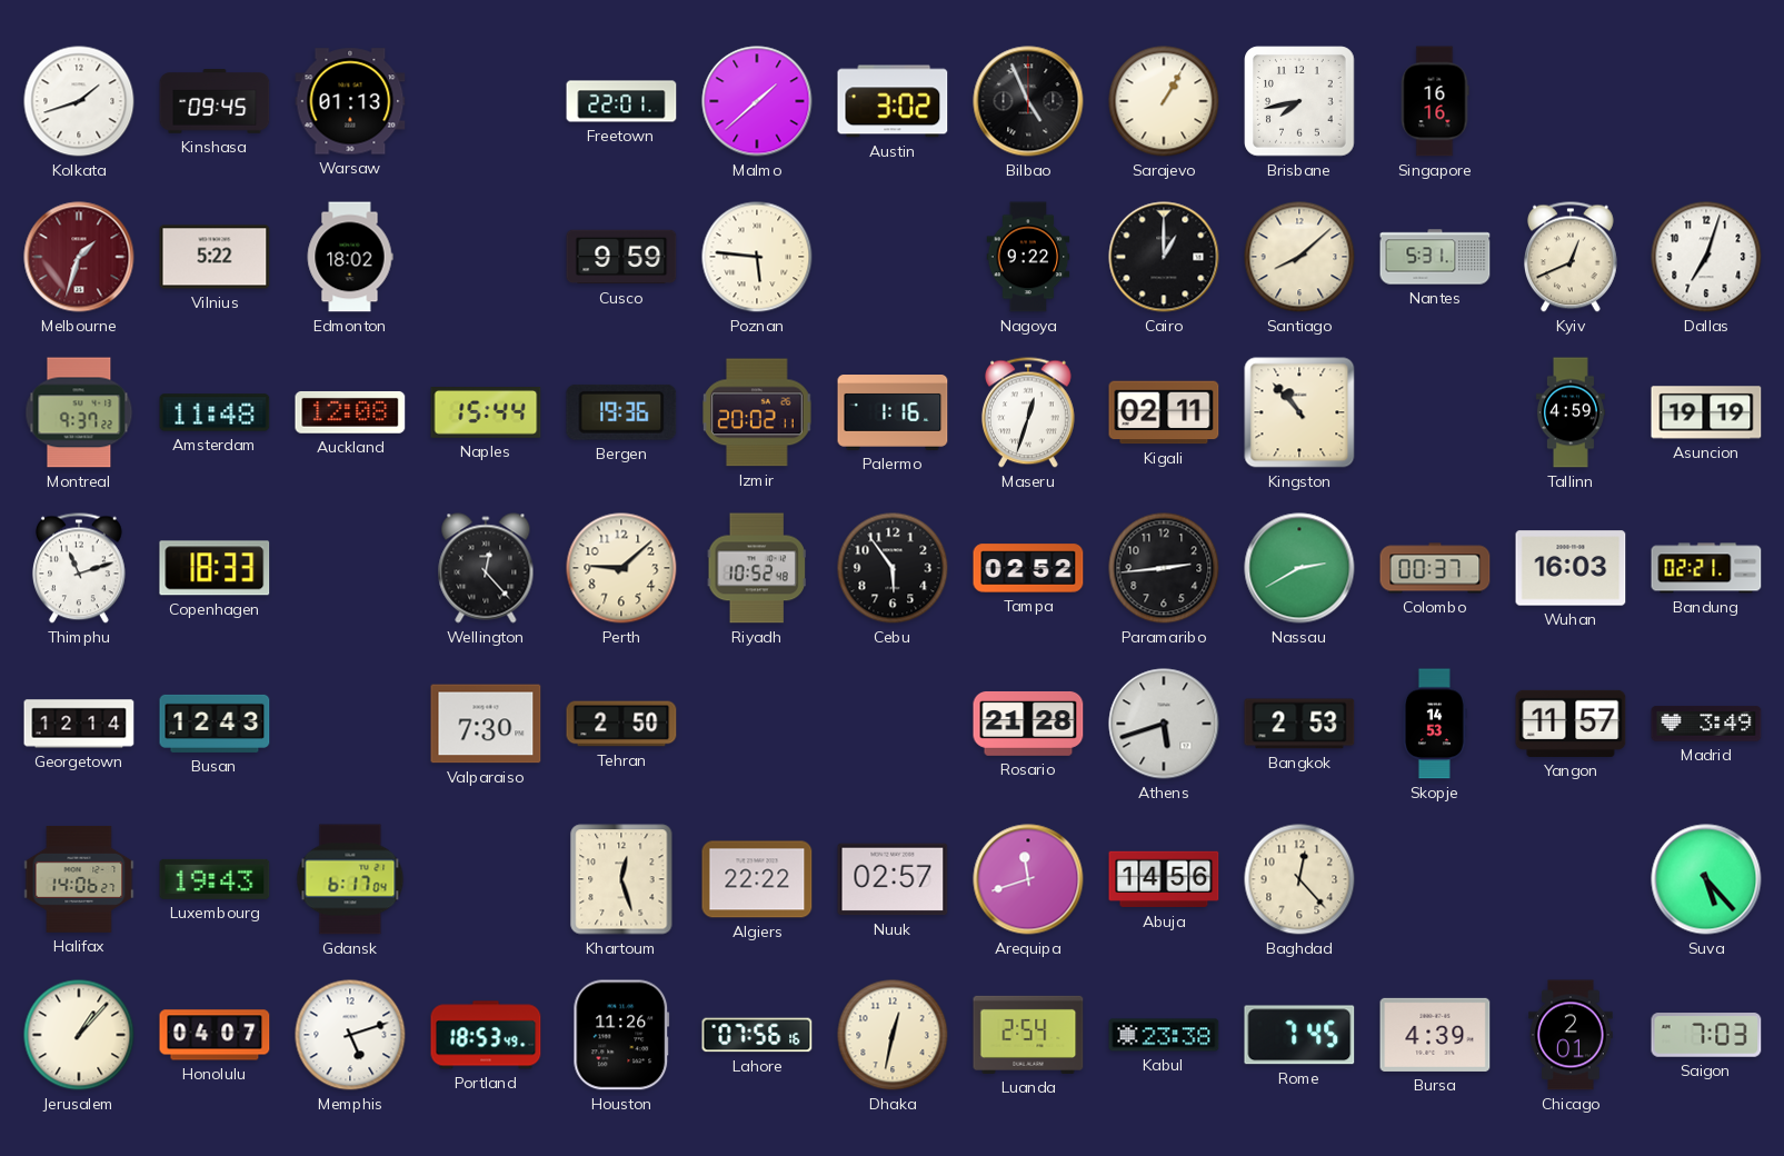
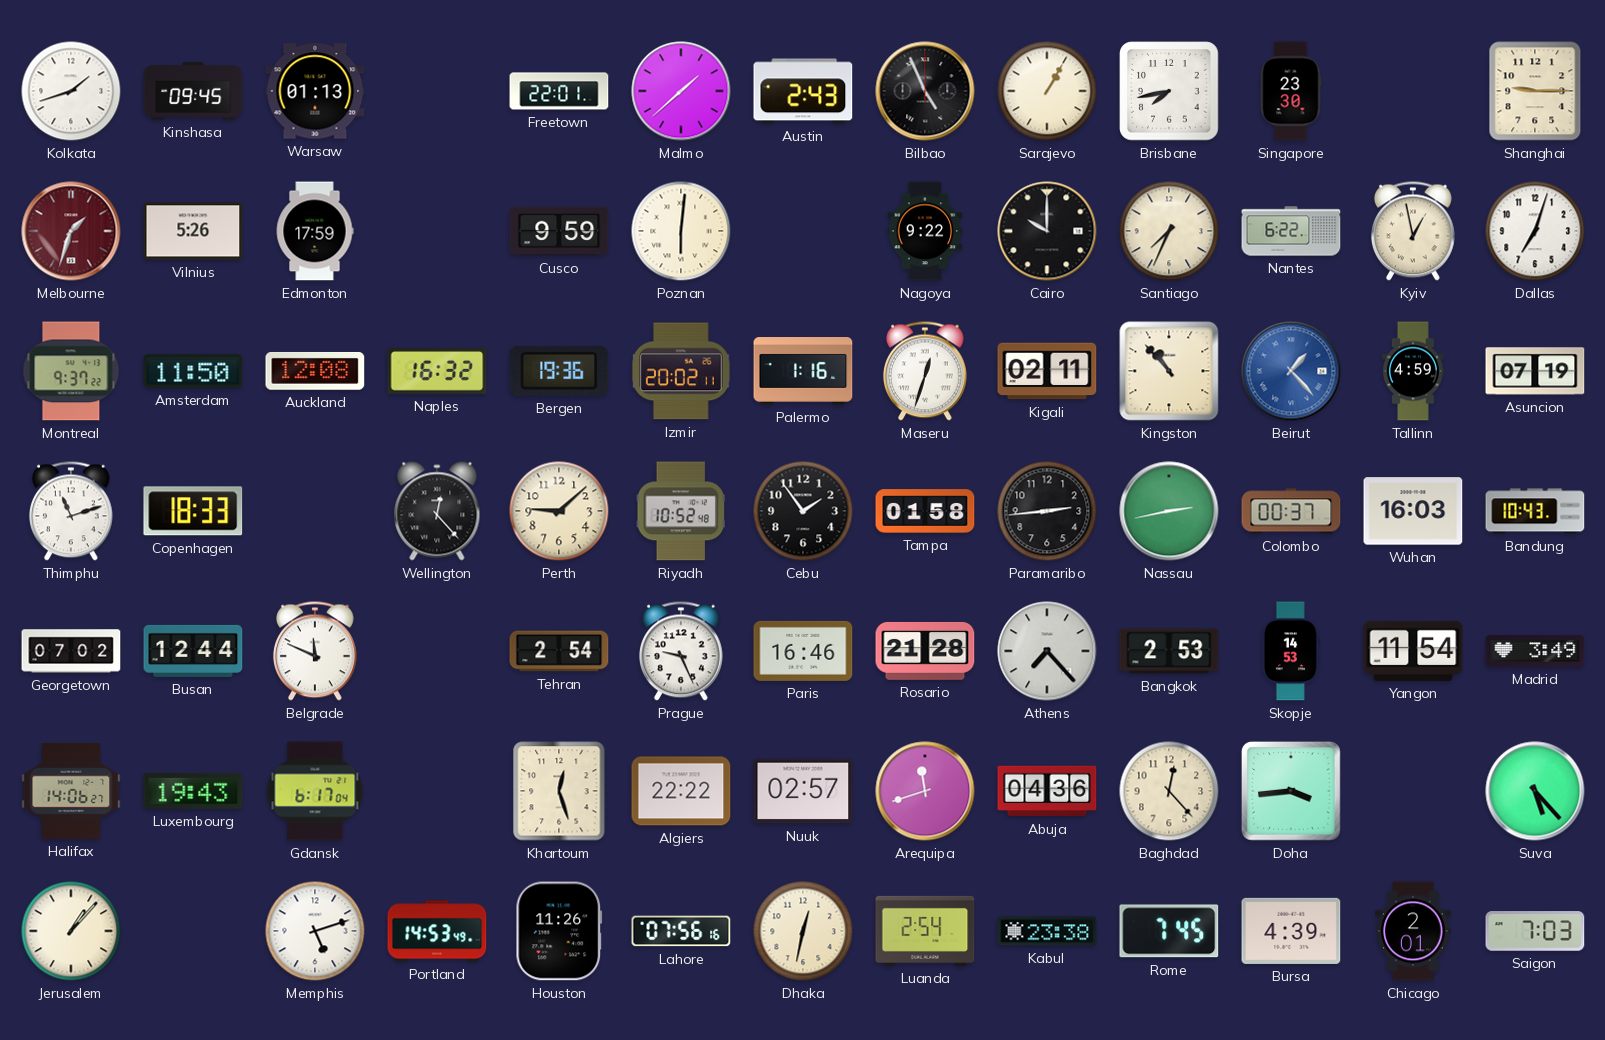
Austin: 3:02 -> 2:43
Singapore: 16:16 -> 23:30
Shanghai: none -> 9:15
Vilnius: 5:22 -> 5:26
Edmonton: 18:02 -> 17:59
Poznan: 5:46 -> 6:01
Cairo: 1:00 -> 10:00
Santiago: 8:08 -> 7:34
Nantes: 5:31 -> 6:22
Kyiv: 12:41 -> 12:58
Amsterdam: 11:48 -> 11:50
Naples: 15:44 -> 16:32
Beirut: none -> 1:23
Asuncion: 19:19 -> 07:19
Cebu: 5:54 -> 1:54
Tampa: 02:52 -> 01:58
Nassau: 2:40 -> 2:43
Bandung: 02:21 -> 10:43
Georgetown: 12:14 -> 07:02
Busan: 12:43 -> 12:44
Belgrade: none -> 11:49
Valparaiso: 7:30 -> none
Tehran: 2:50 -> 2:54
Prague: none -> 9:26
Paris: none -> 16:46
Athens: 5:42 -> 7:23
Yangon: 11:57 -> 11:54
Abuja: 14:56 -> 04:36
Doha: none -> 3:44
Honolulu: 04:07 -> none
Portland: 18:53 -> 14:53
